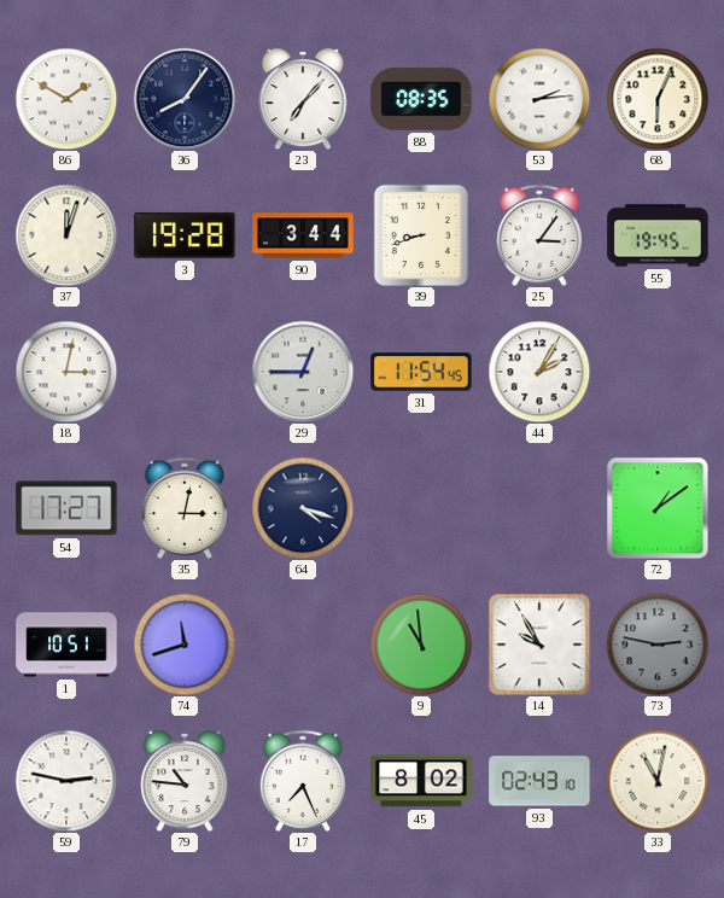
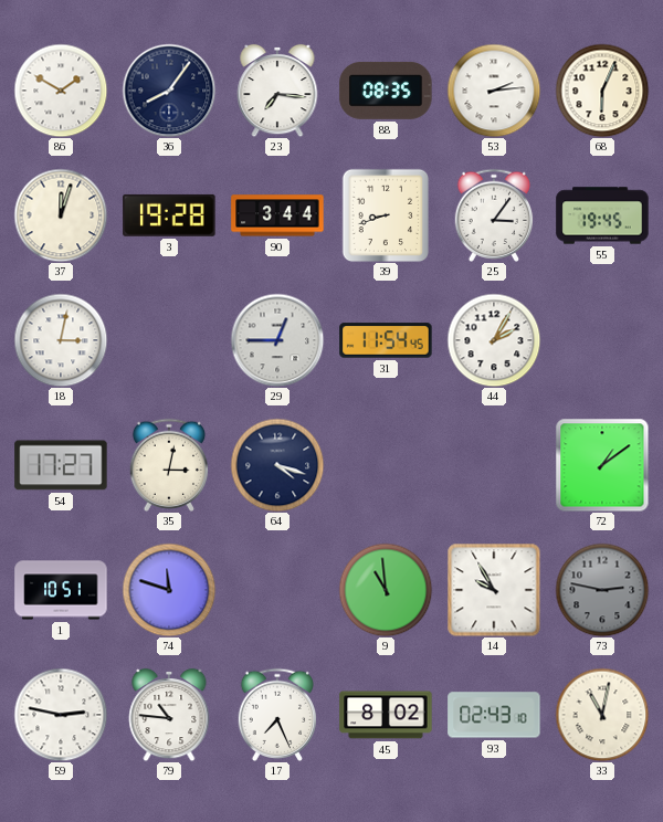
23: 7:07 -> 7:16
74: 11:42 -> 11:48
